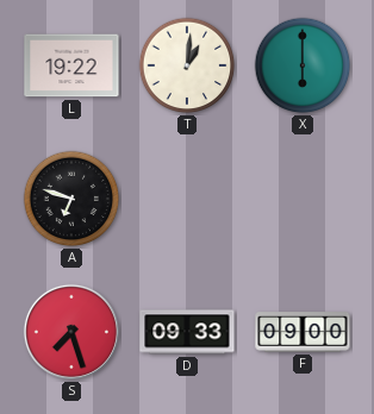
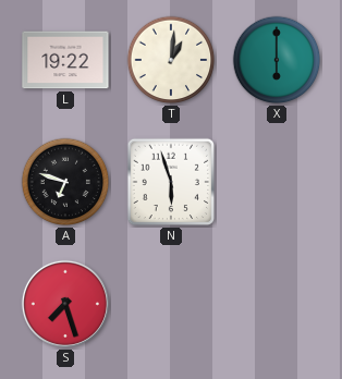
N: none -> 5:57
D: 09:33 -> none
F: 09:00 -> none
